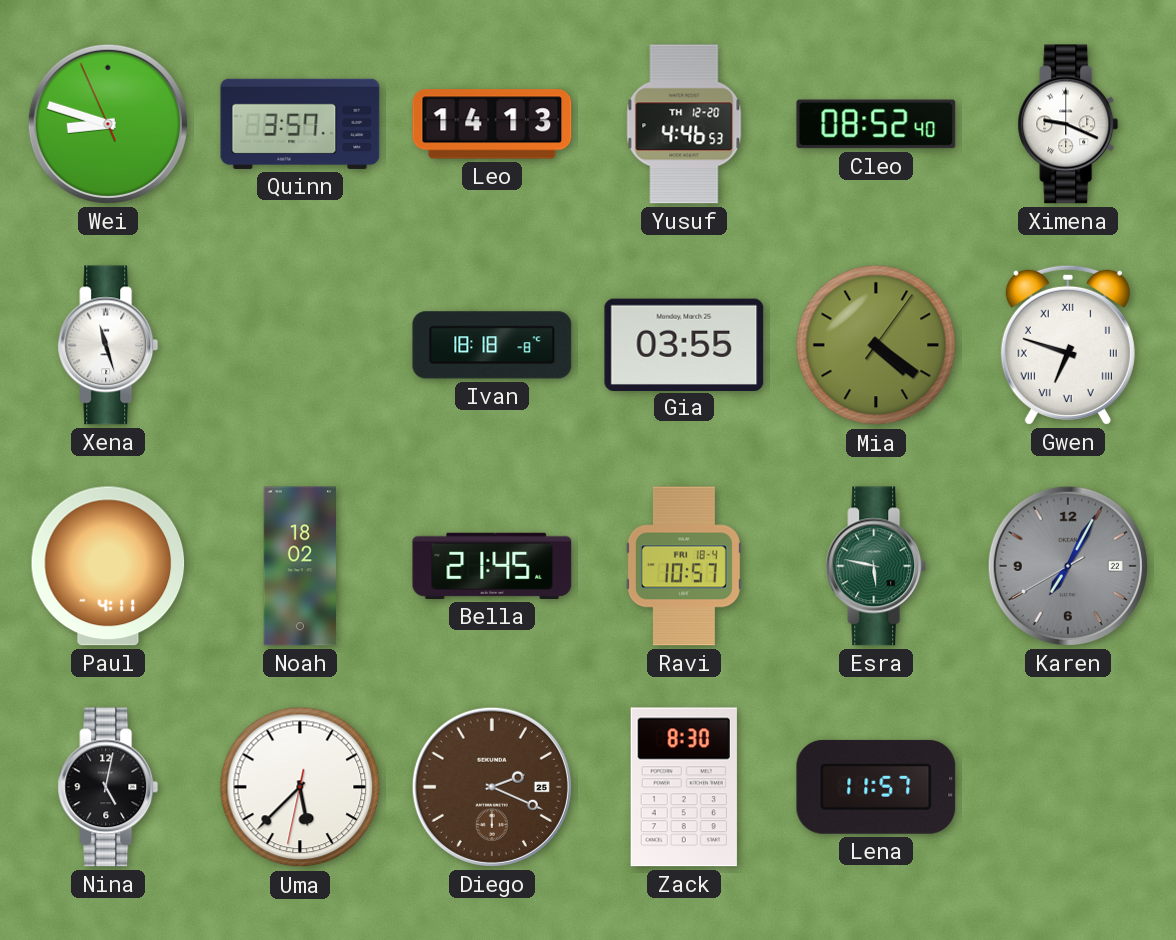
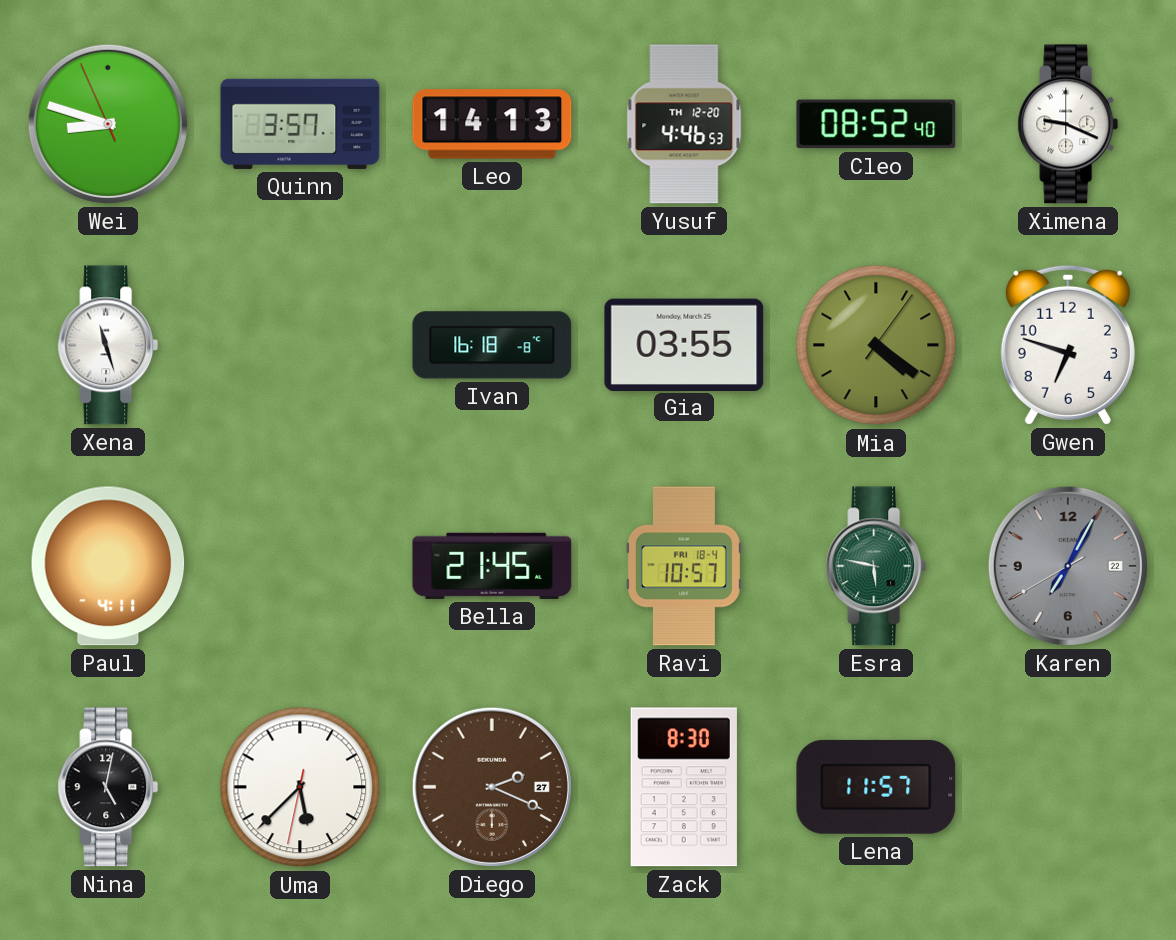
Ivan: 18:18 -> 16:18
Gwen numerals: Roman -> Arabic
Noah: 18:02 -> none
Diego date: 25 -> 27
